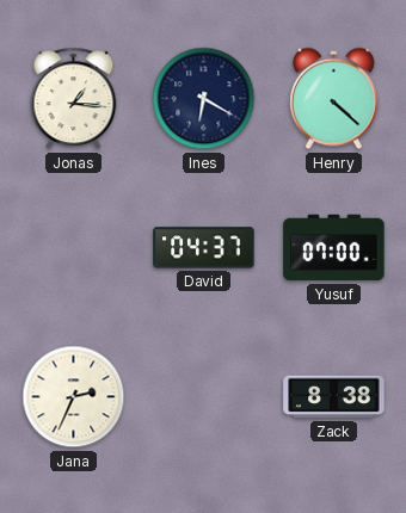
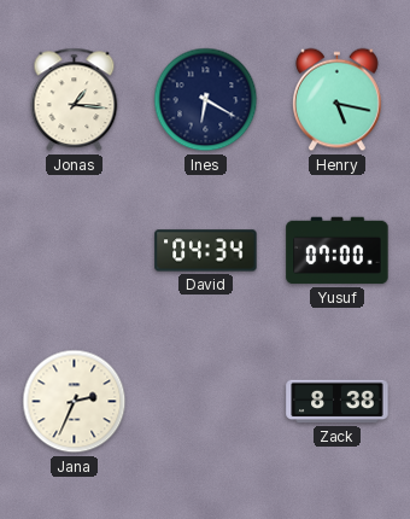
Henry: 4:22 -> 5:17
David: 04:37 -> 04:34
